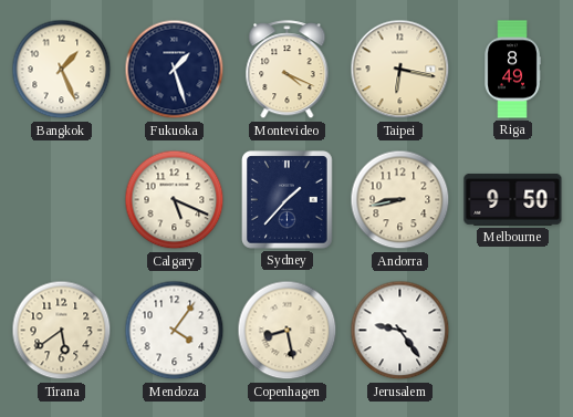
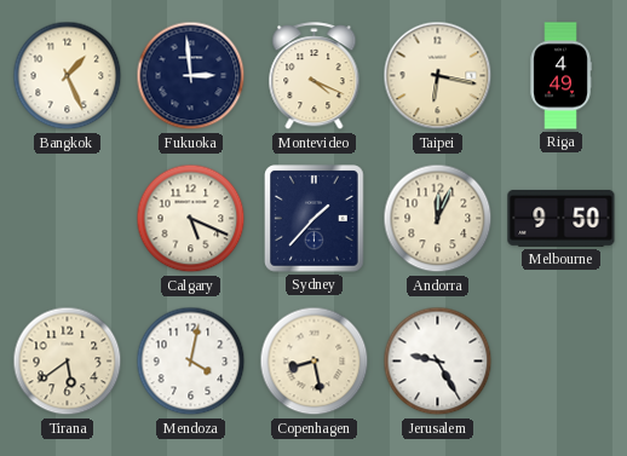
Fukuoka: 1:27 -> 2:59
Riga: 8:49 -> 4:49
Andorra: 8:43 -> 12:04
Mendoza: 4:06 -> 4:02
Jerusalem: 9:24 -> 9:25
